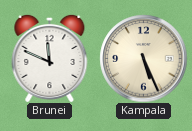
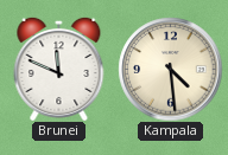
Kampala: 5:26 -> 4:29
